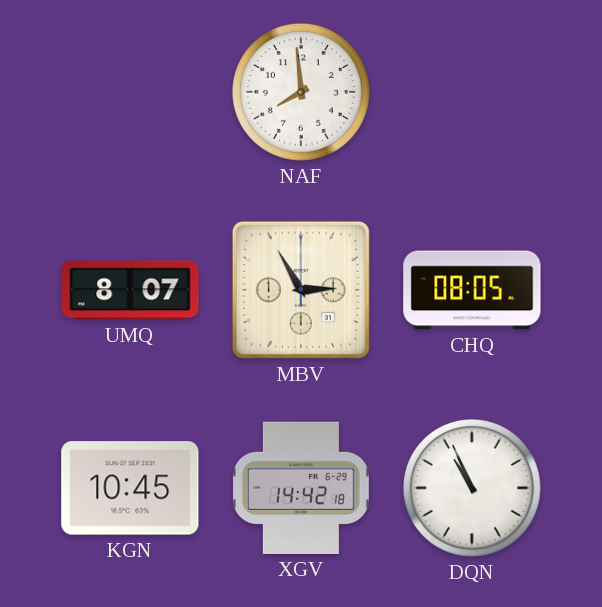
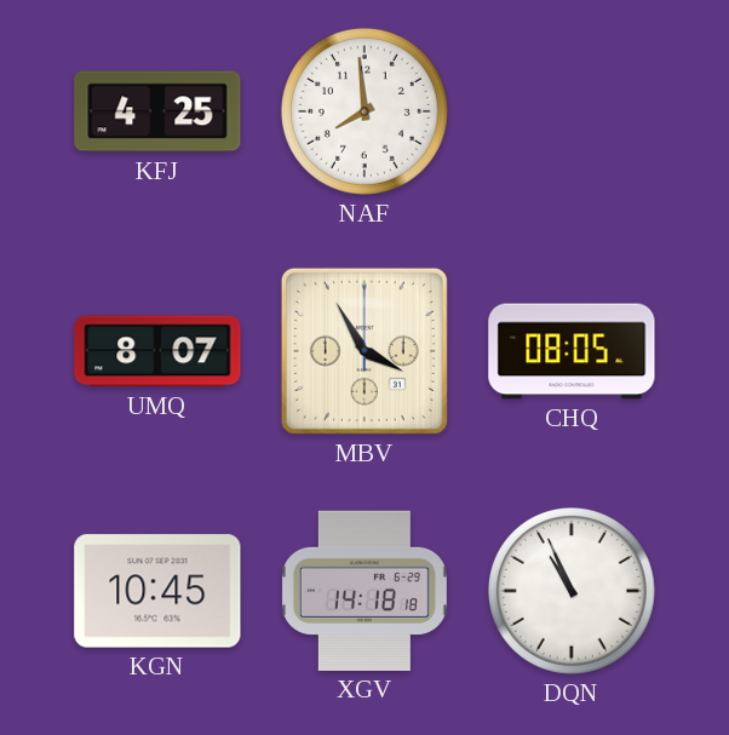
KFJ: none -> 4:25
MBV: 2:55 -> 3:55
XGV: 14:42 -> 14:18
